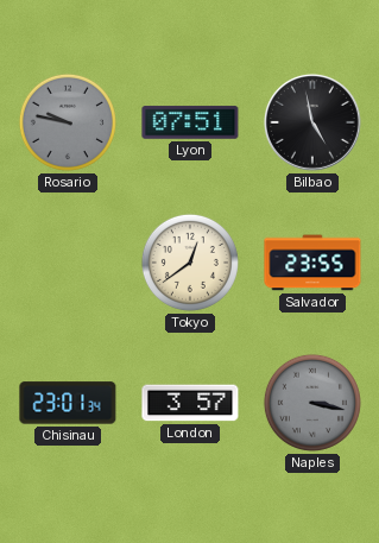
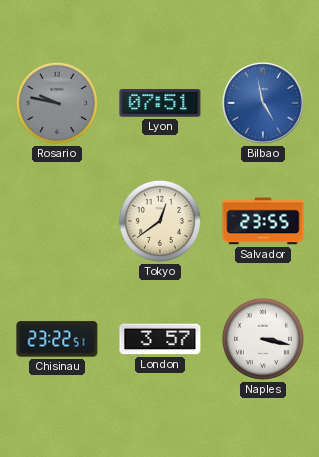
Bilbao dial: black -> blue
Chisinau: 23:01 -> 23:22
Naples dial: grey -> white
